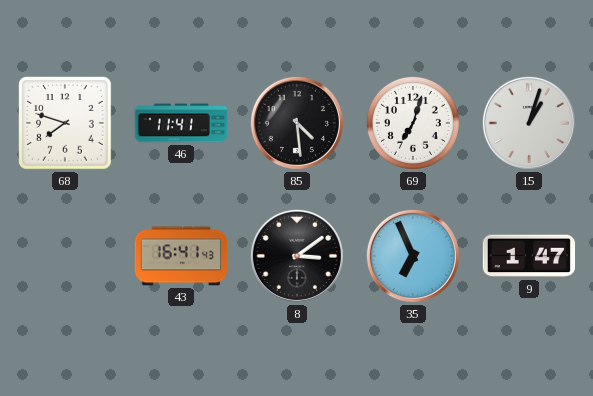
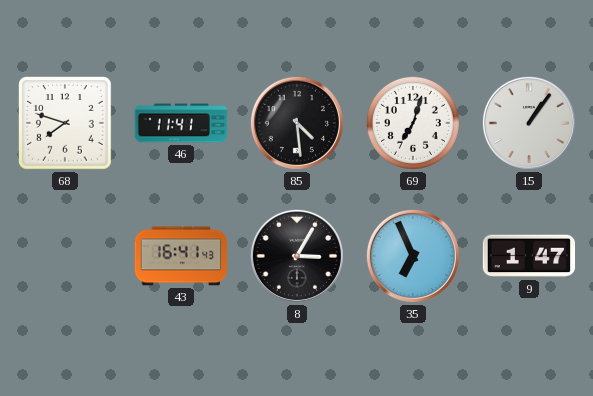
15: 1:03 -> 1:06
8: 3:09 -> 3:05
